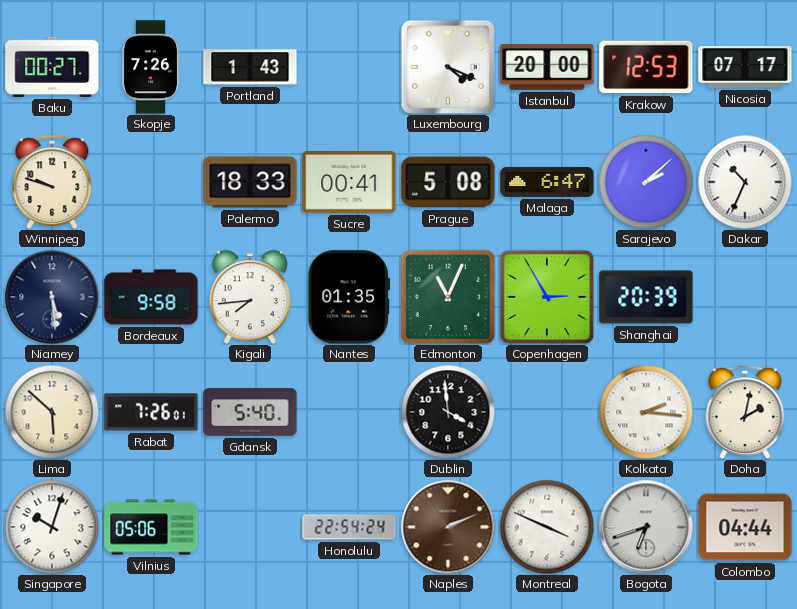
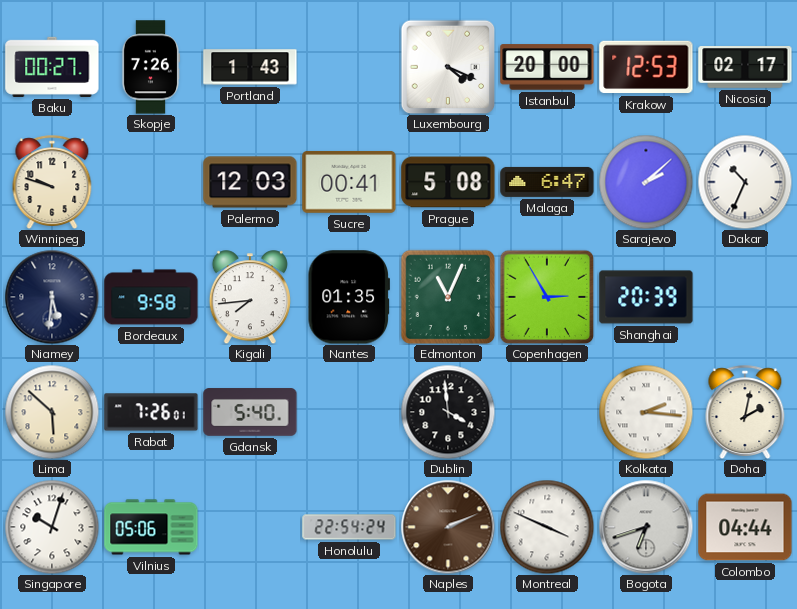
Nicosia: 07:17 -> 02:17
Palermo: 18:33 -> 12:03
Niamey: 5:29 -> 5:31
